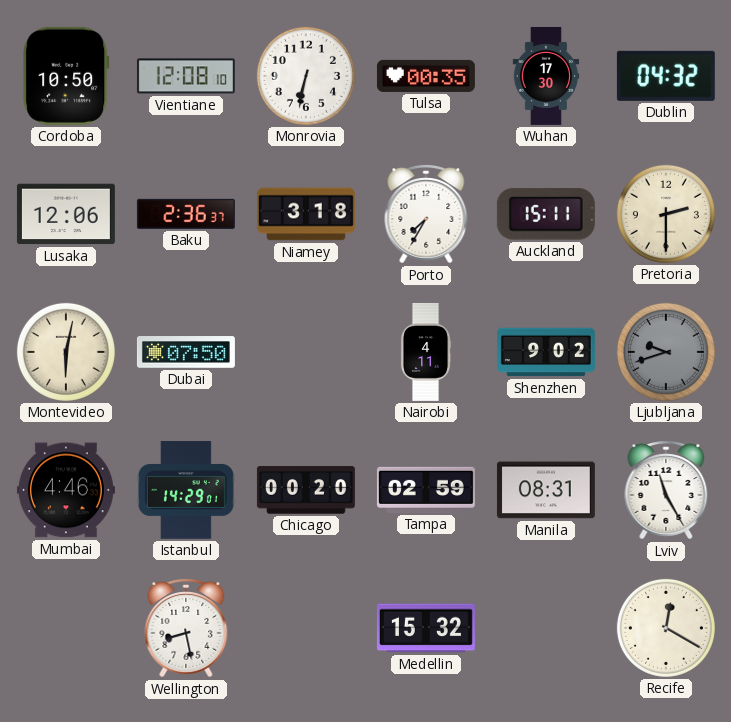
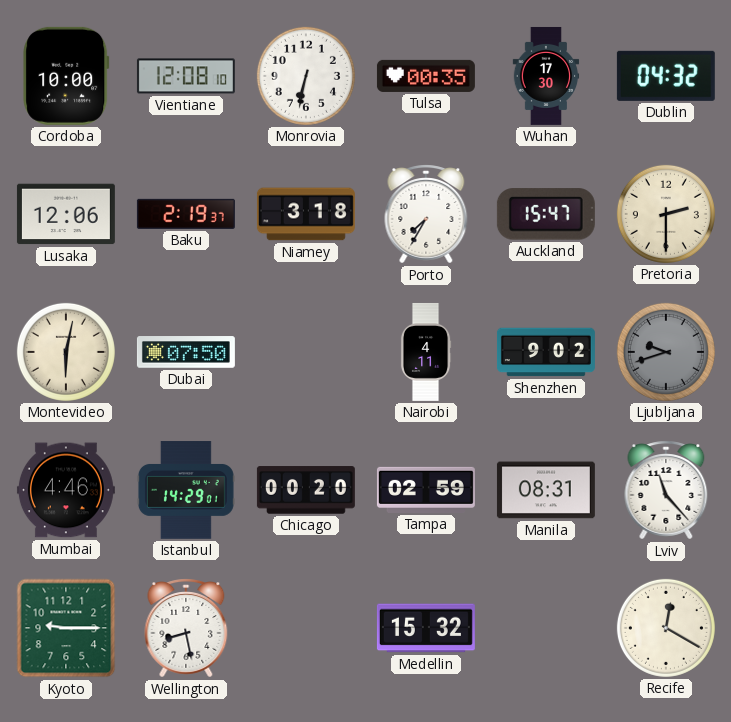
Cordoba: 10:50 -> 10:00
Baku: 2:36 -> 2:19
Auckland: 15:11 -> 15:47
Lviv: 11:25 -> 11:23
Kyoto: none -> 9:15
